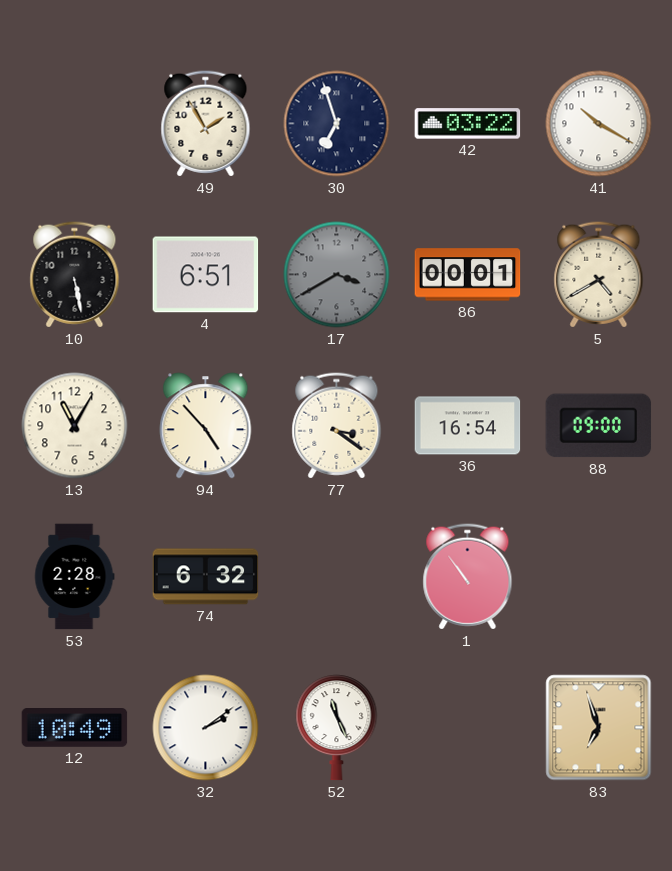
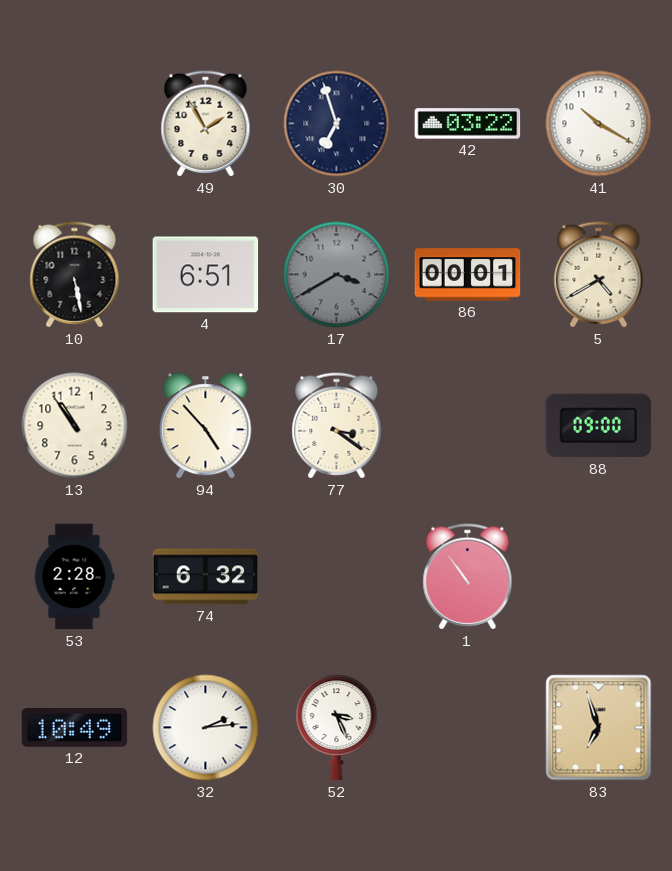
13: 11:05 -> 10:54
36: 16:54 -> none
32: 2:09 -> 2:14
52: 11:26 -> 3:26
